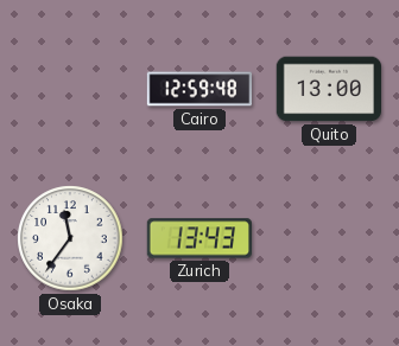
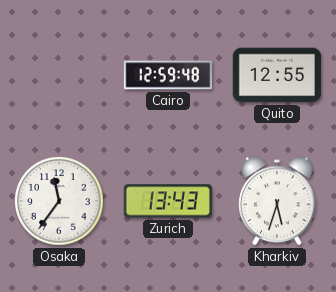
Quito: 13:00 -> 12:55
Kharkiv: none -> 5:33
